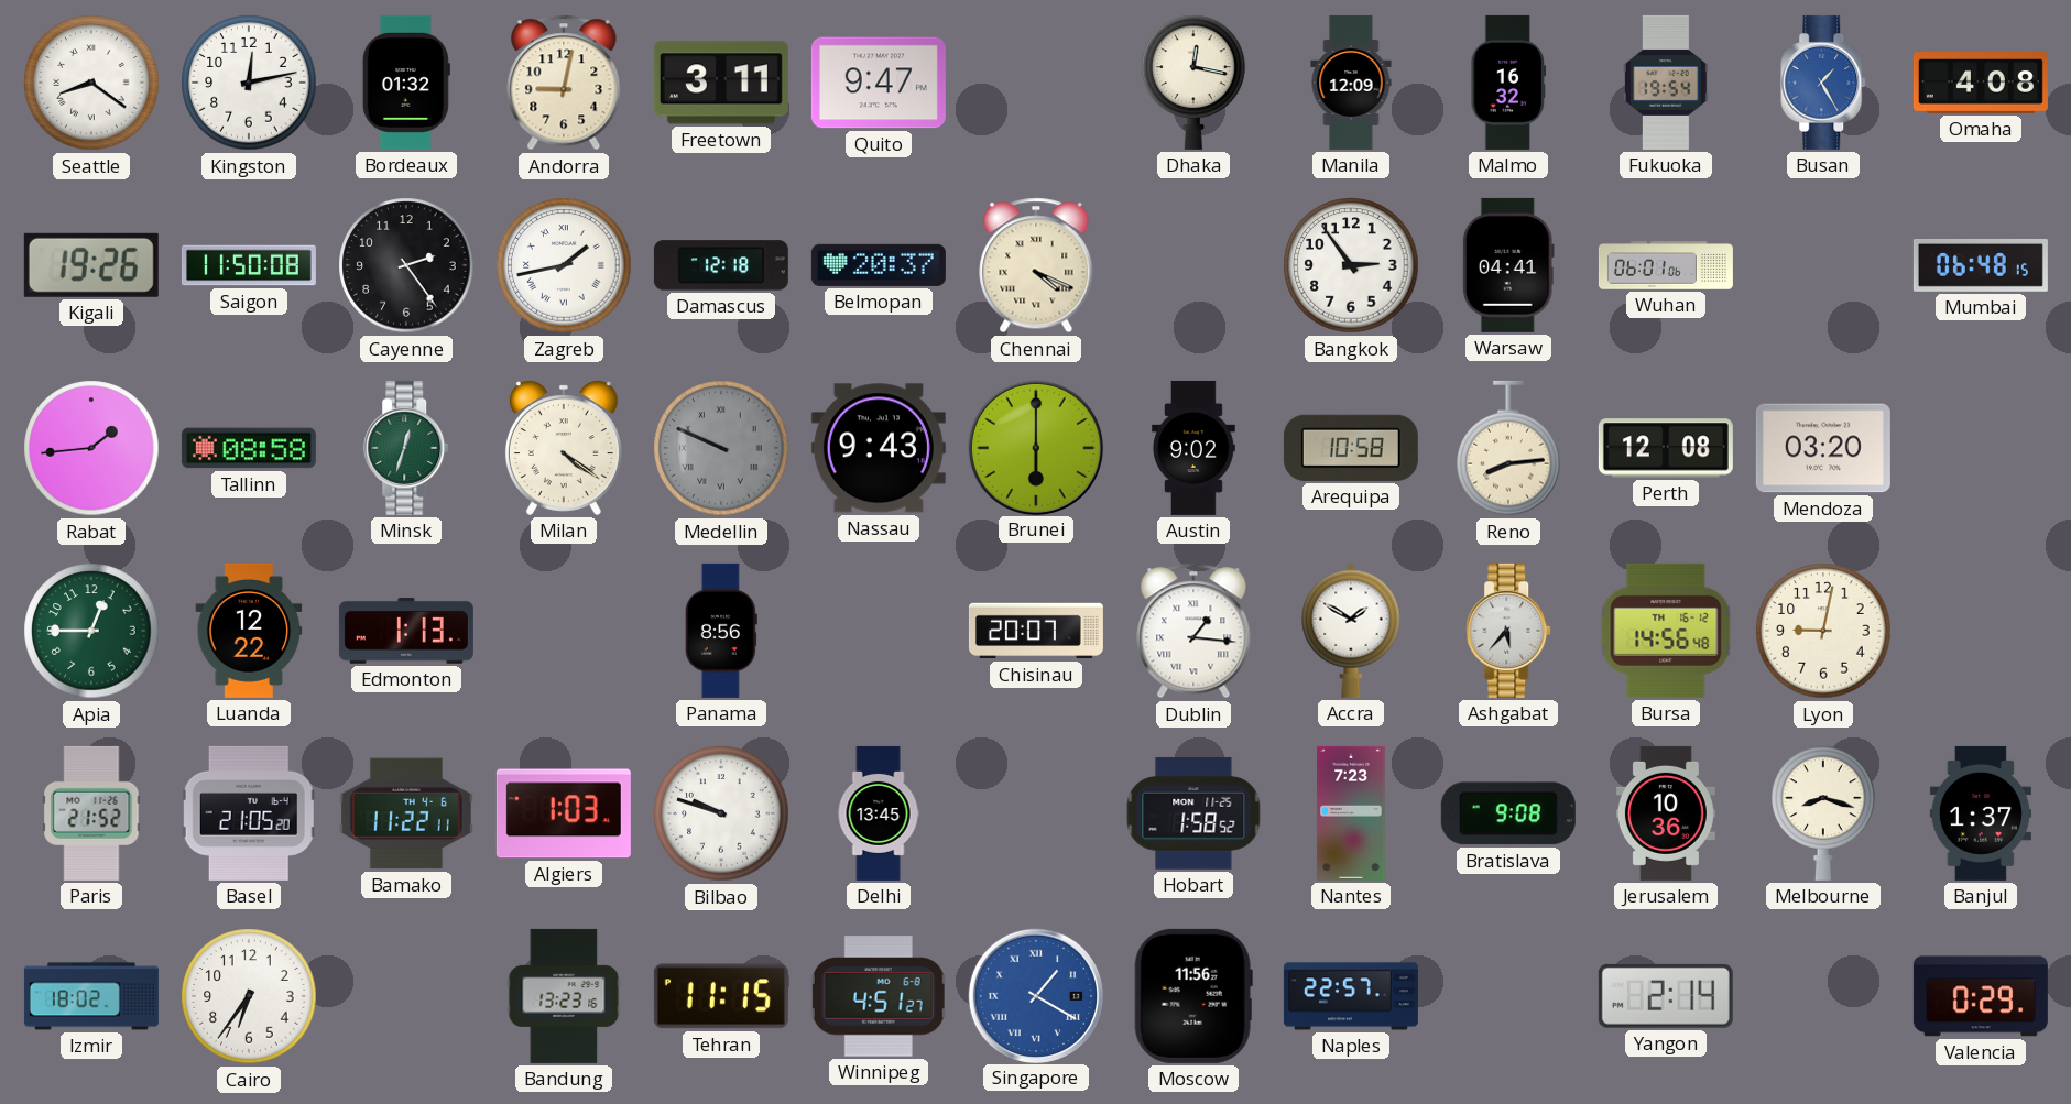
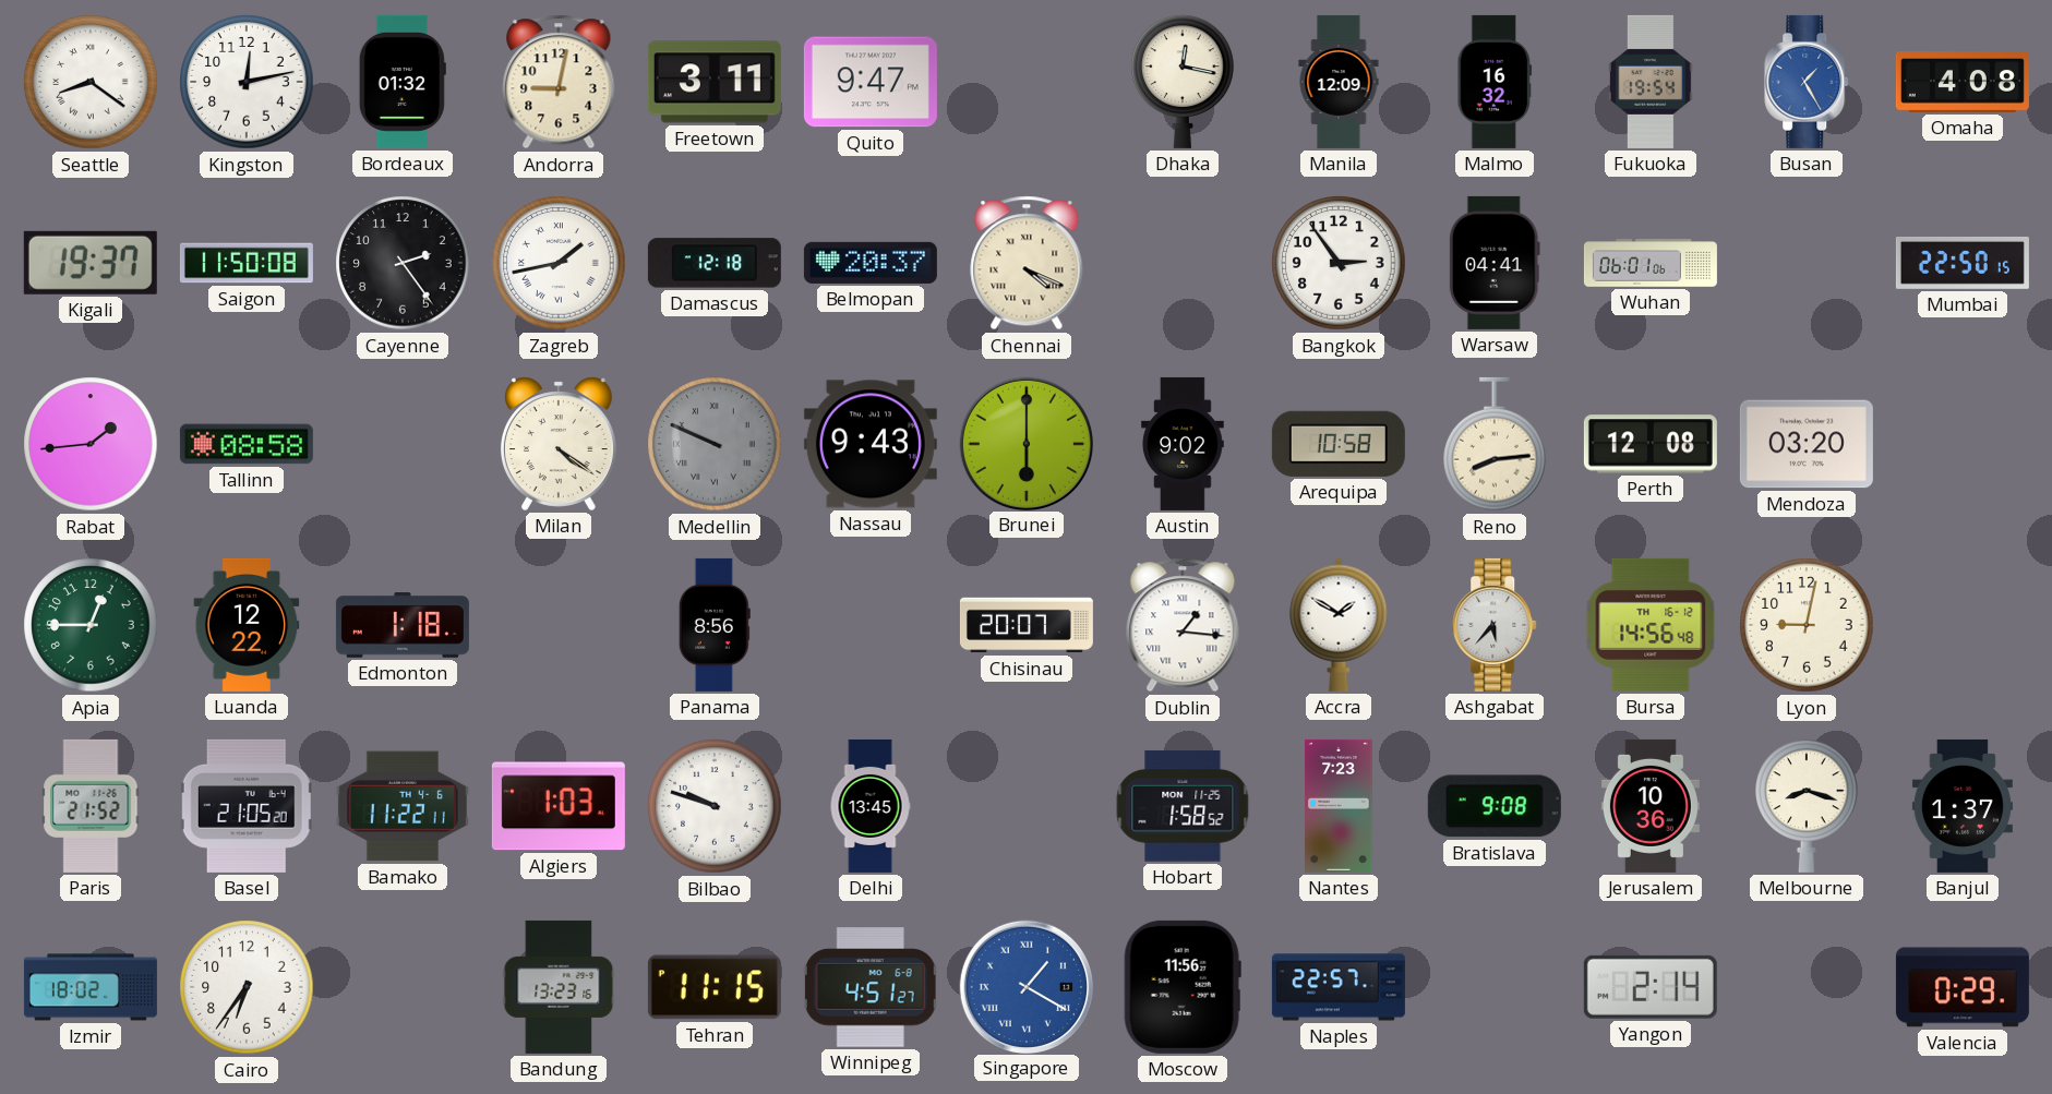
Kigali: 19:26 -> 19:37
Mumbai: 06:48 -> 22:50
Minsk: 12:33 -> none
Edmonton: 1:13 -> 1:18
